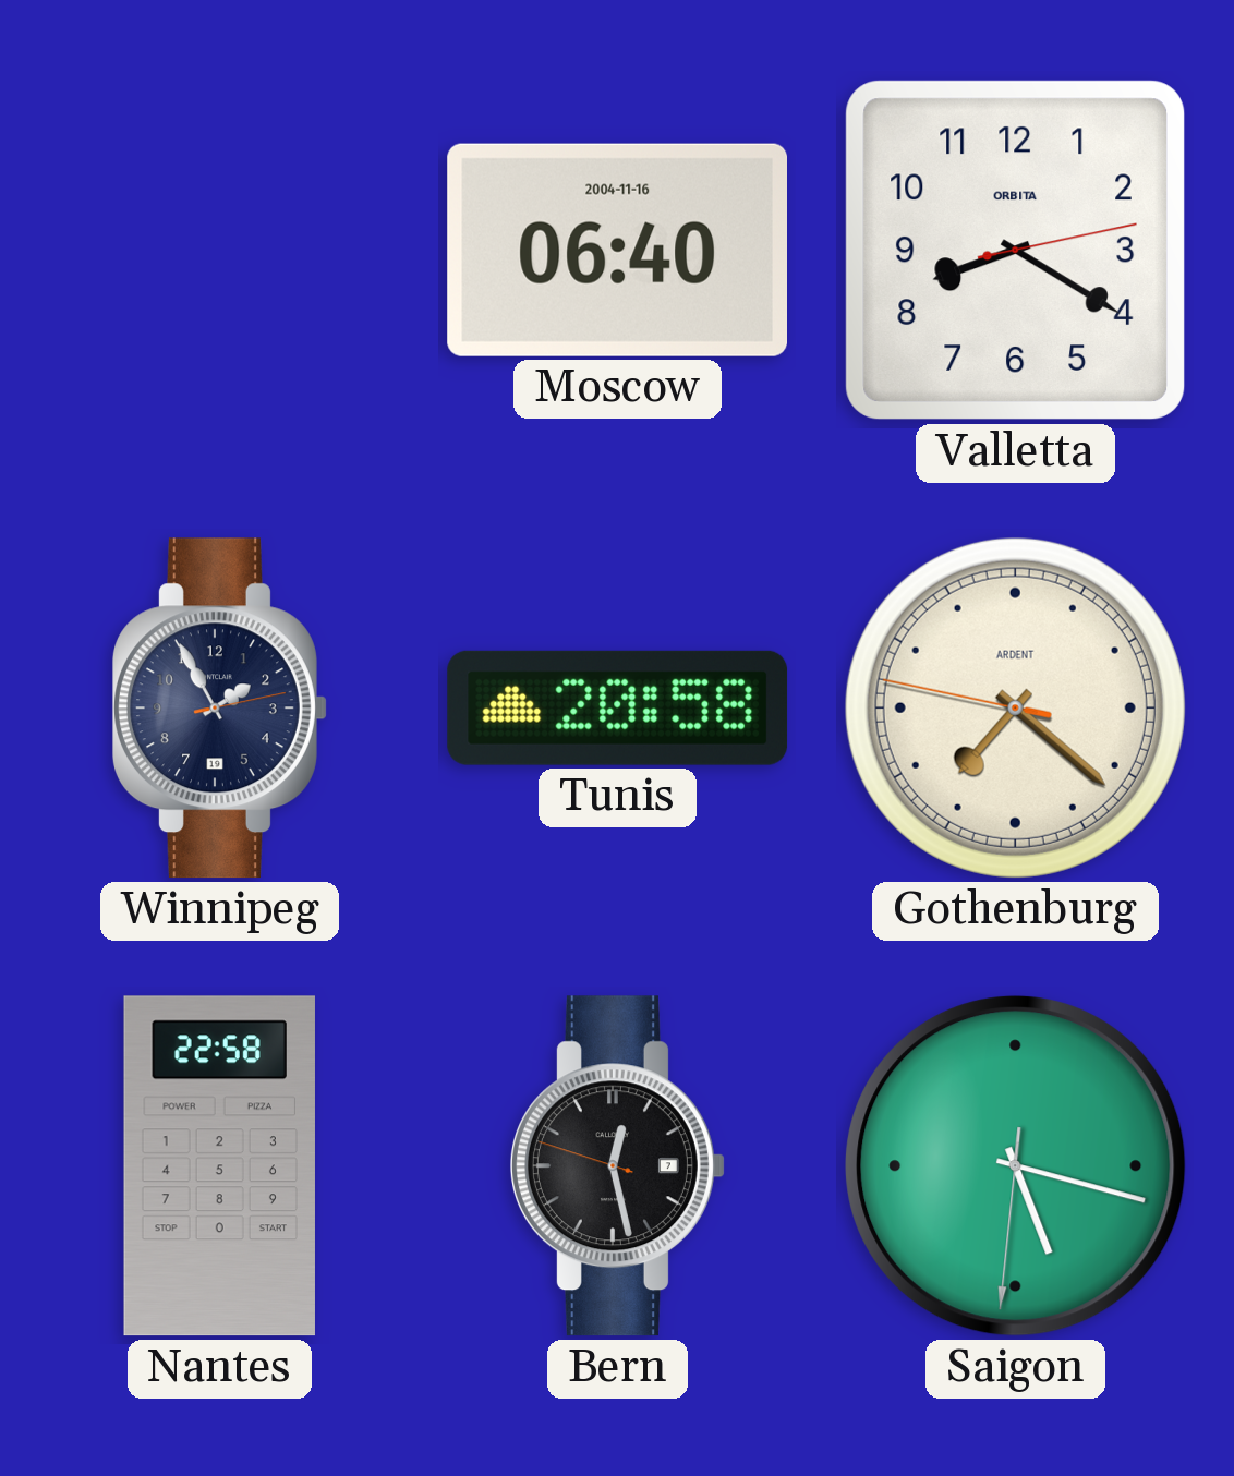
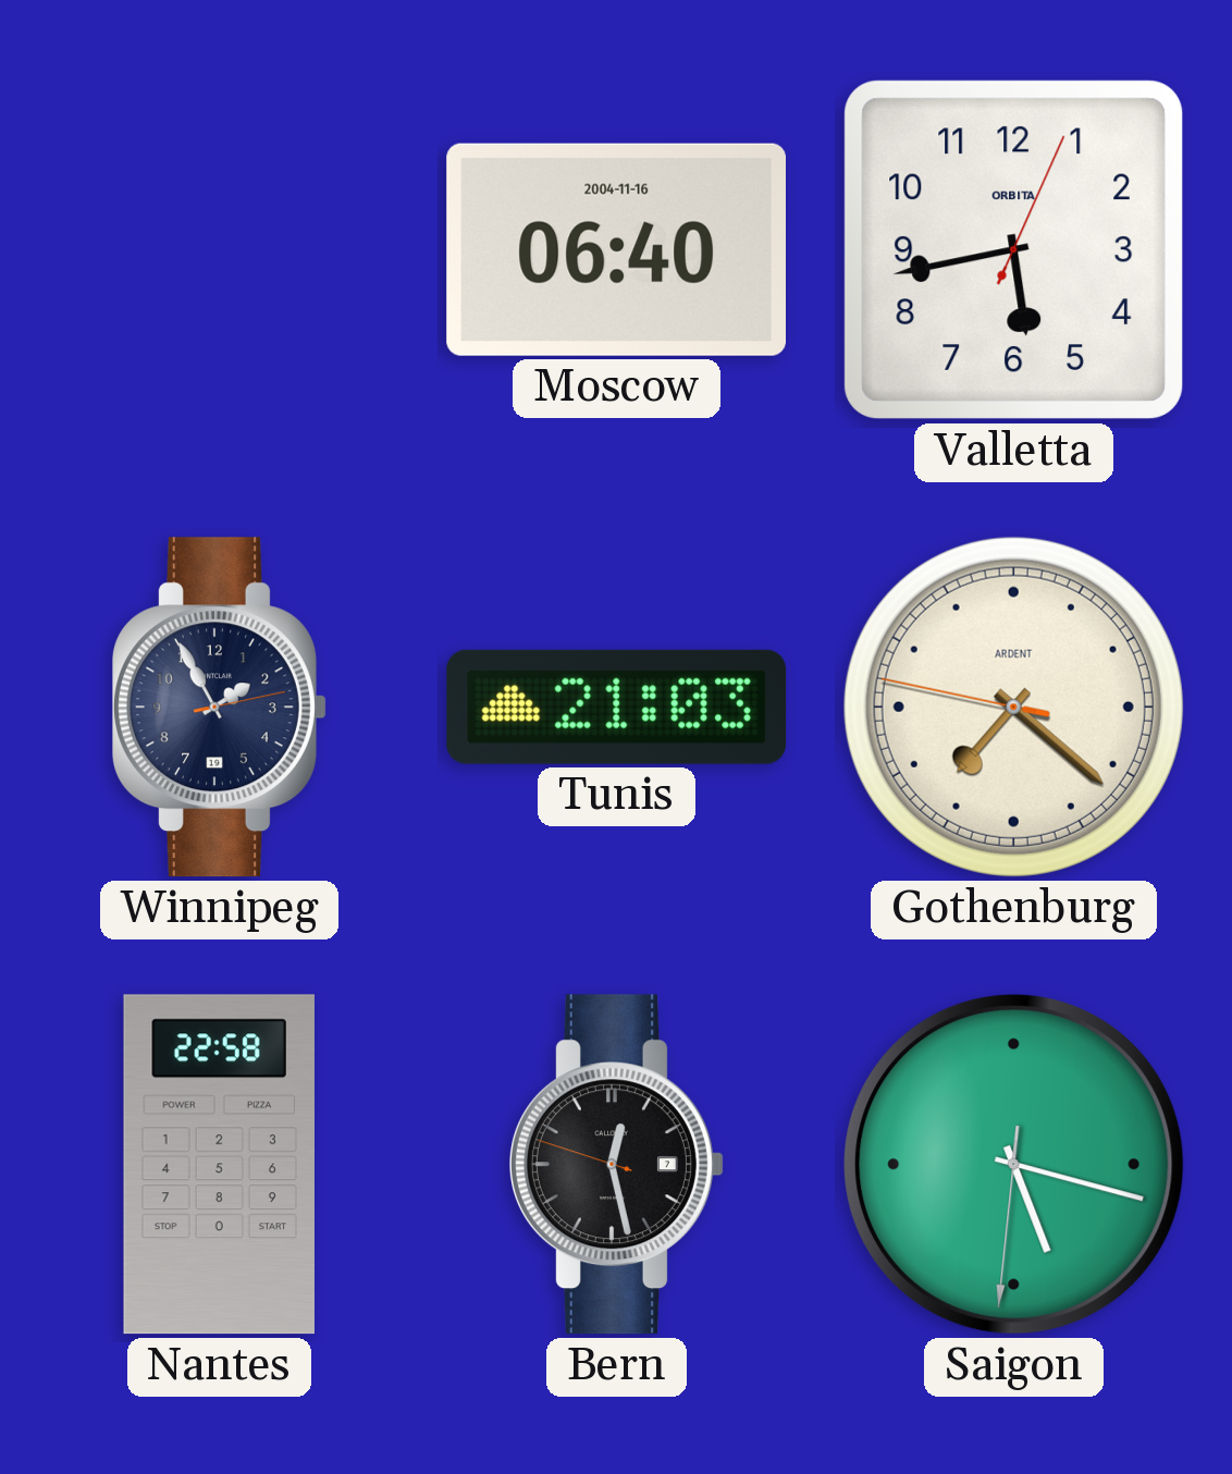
Valletta: 8:20 -> 5:43
Tunis: 20:58 -> 21:03
